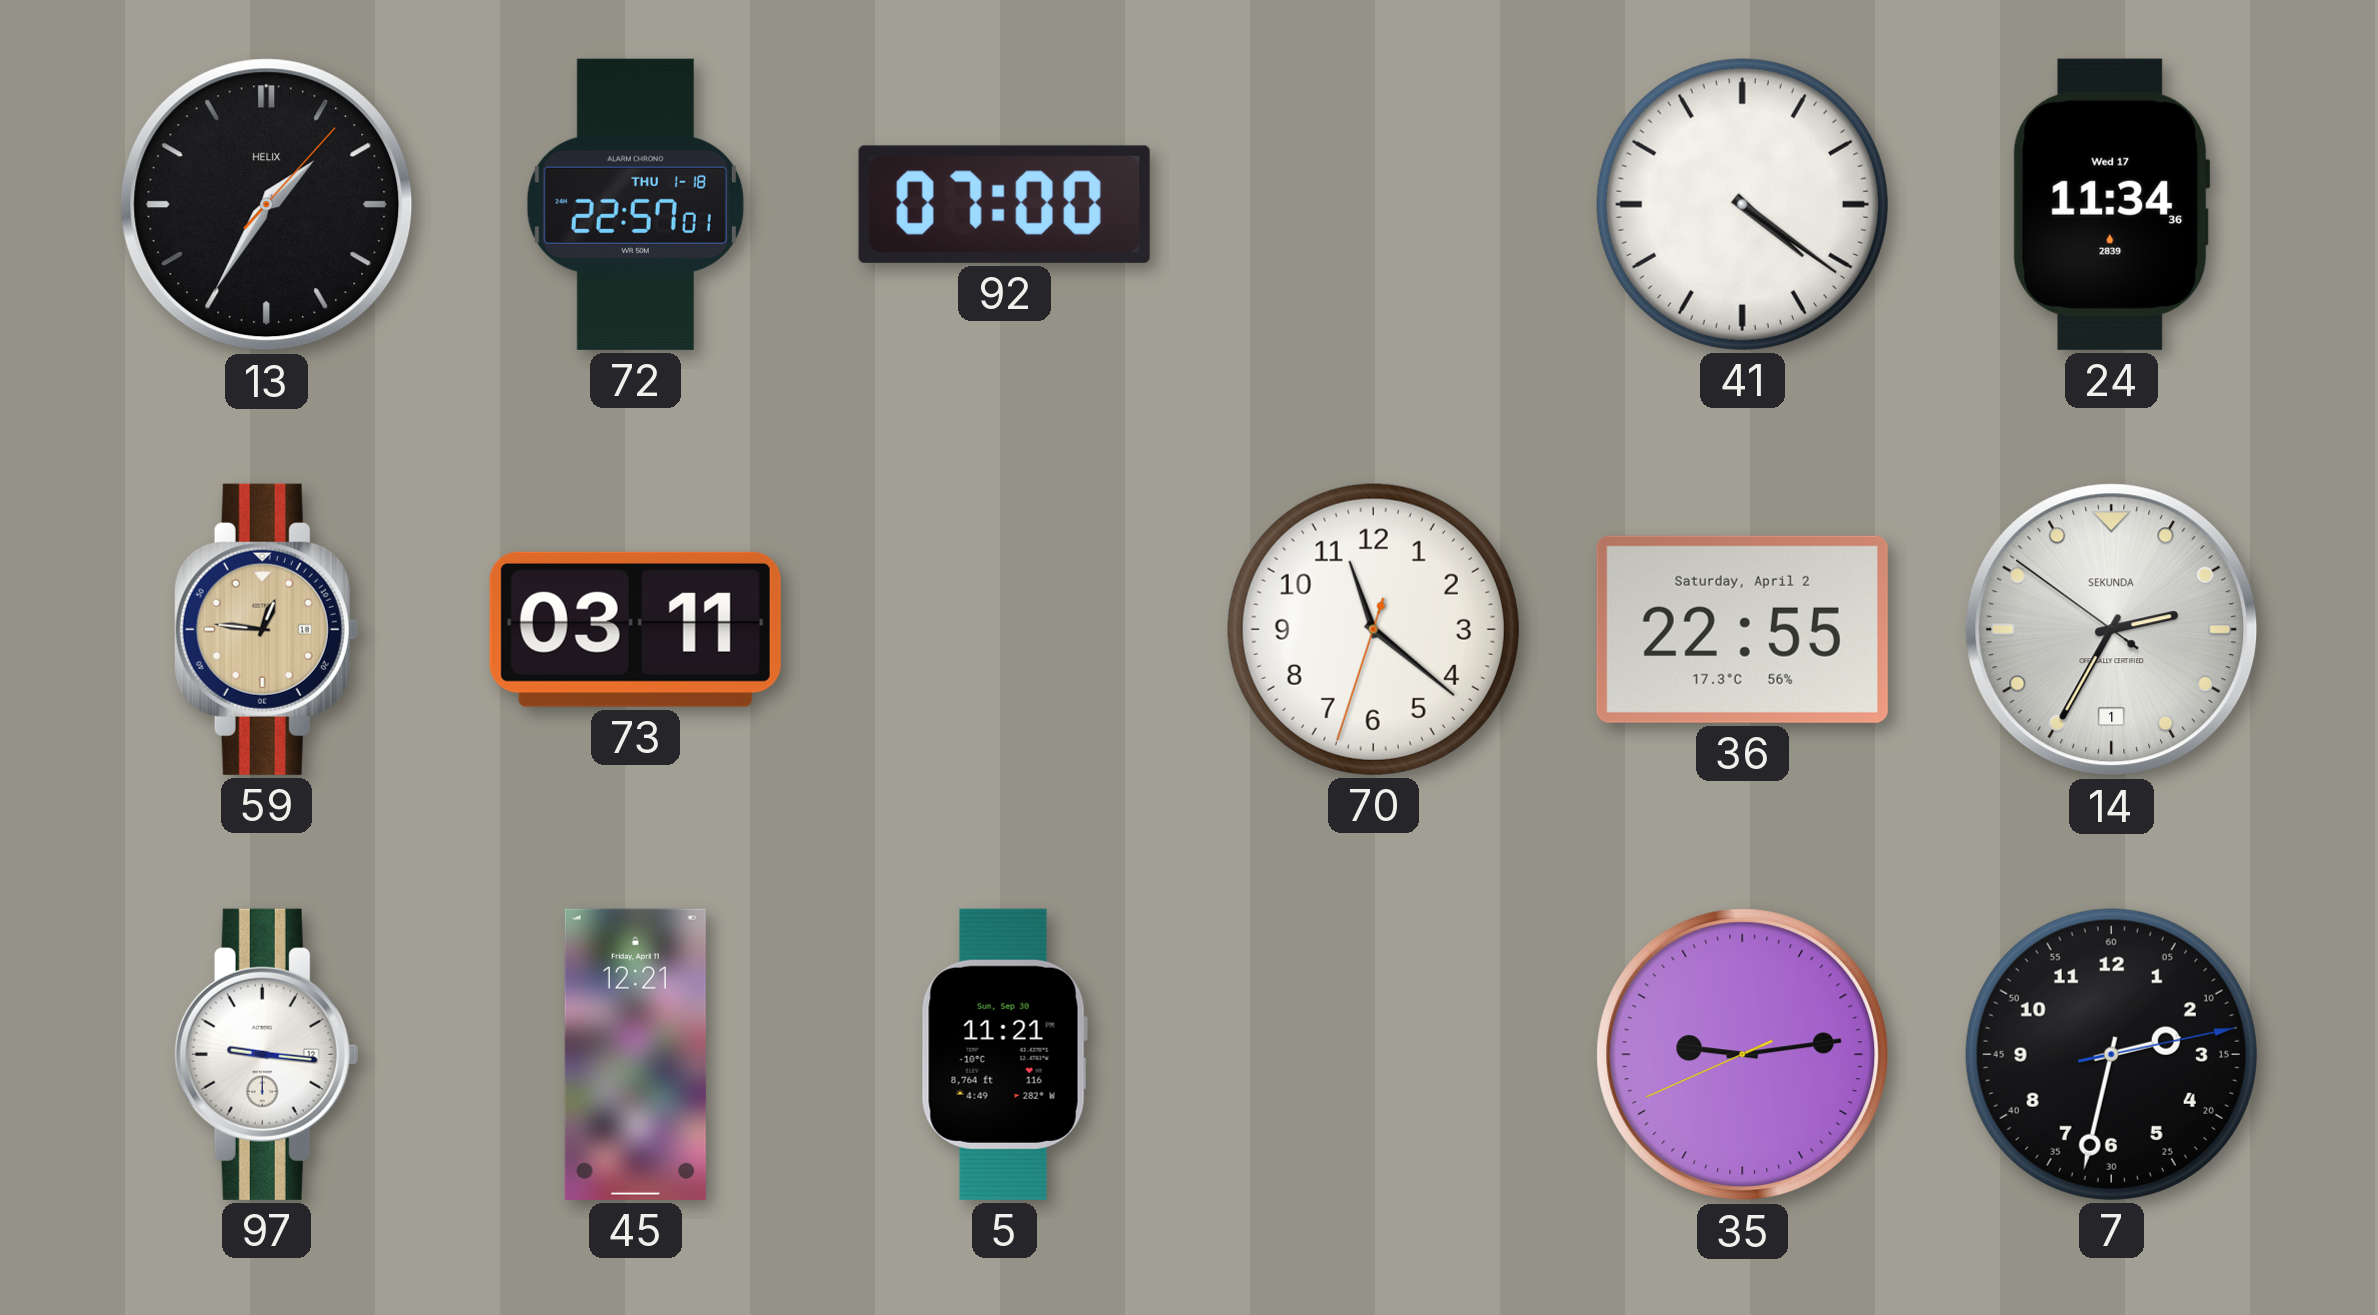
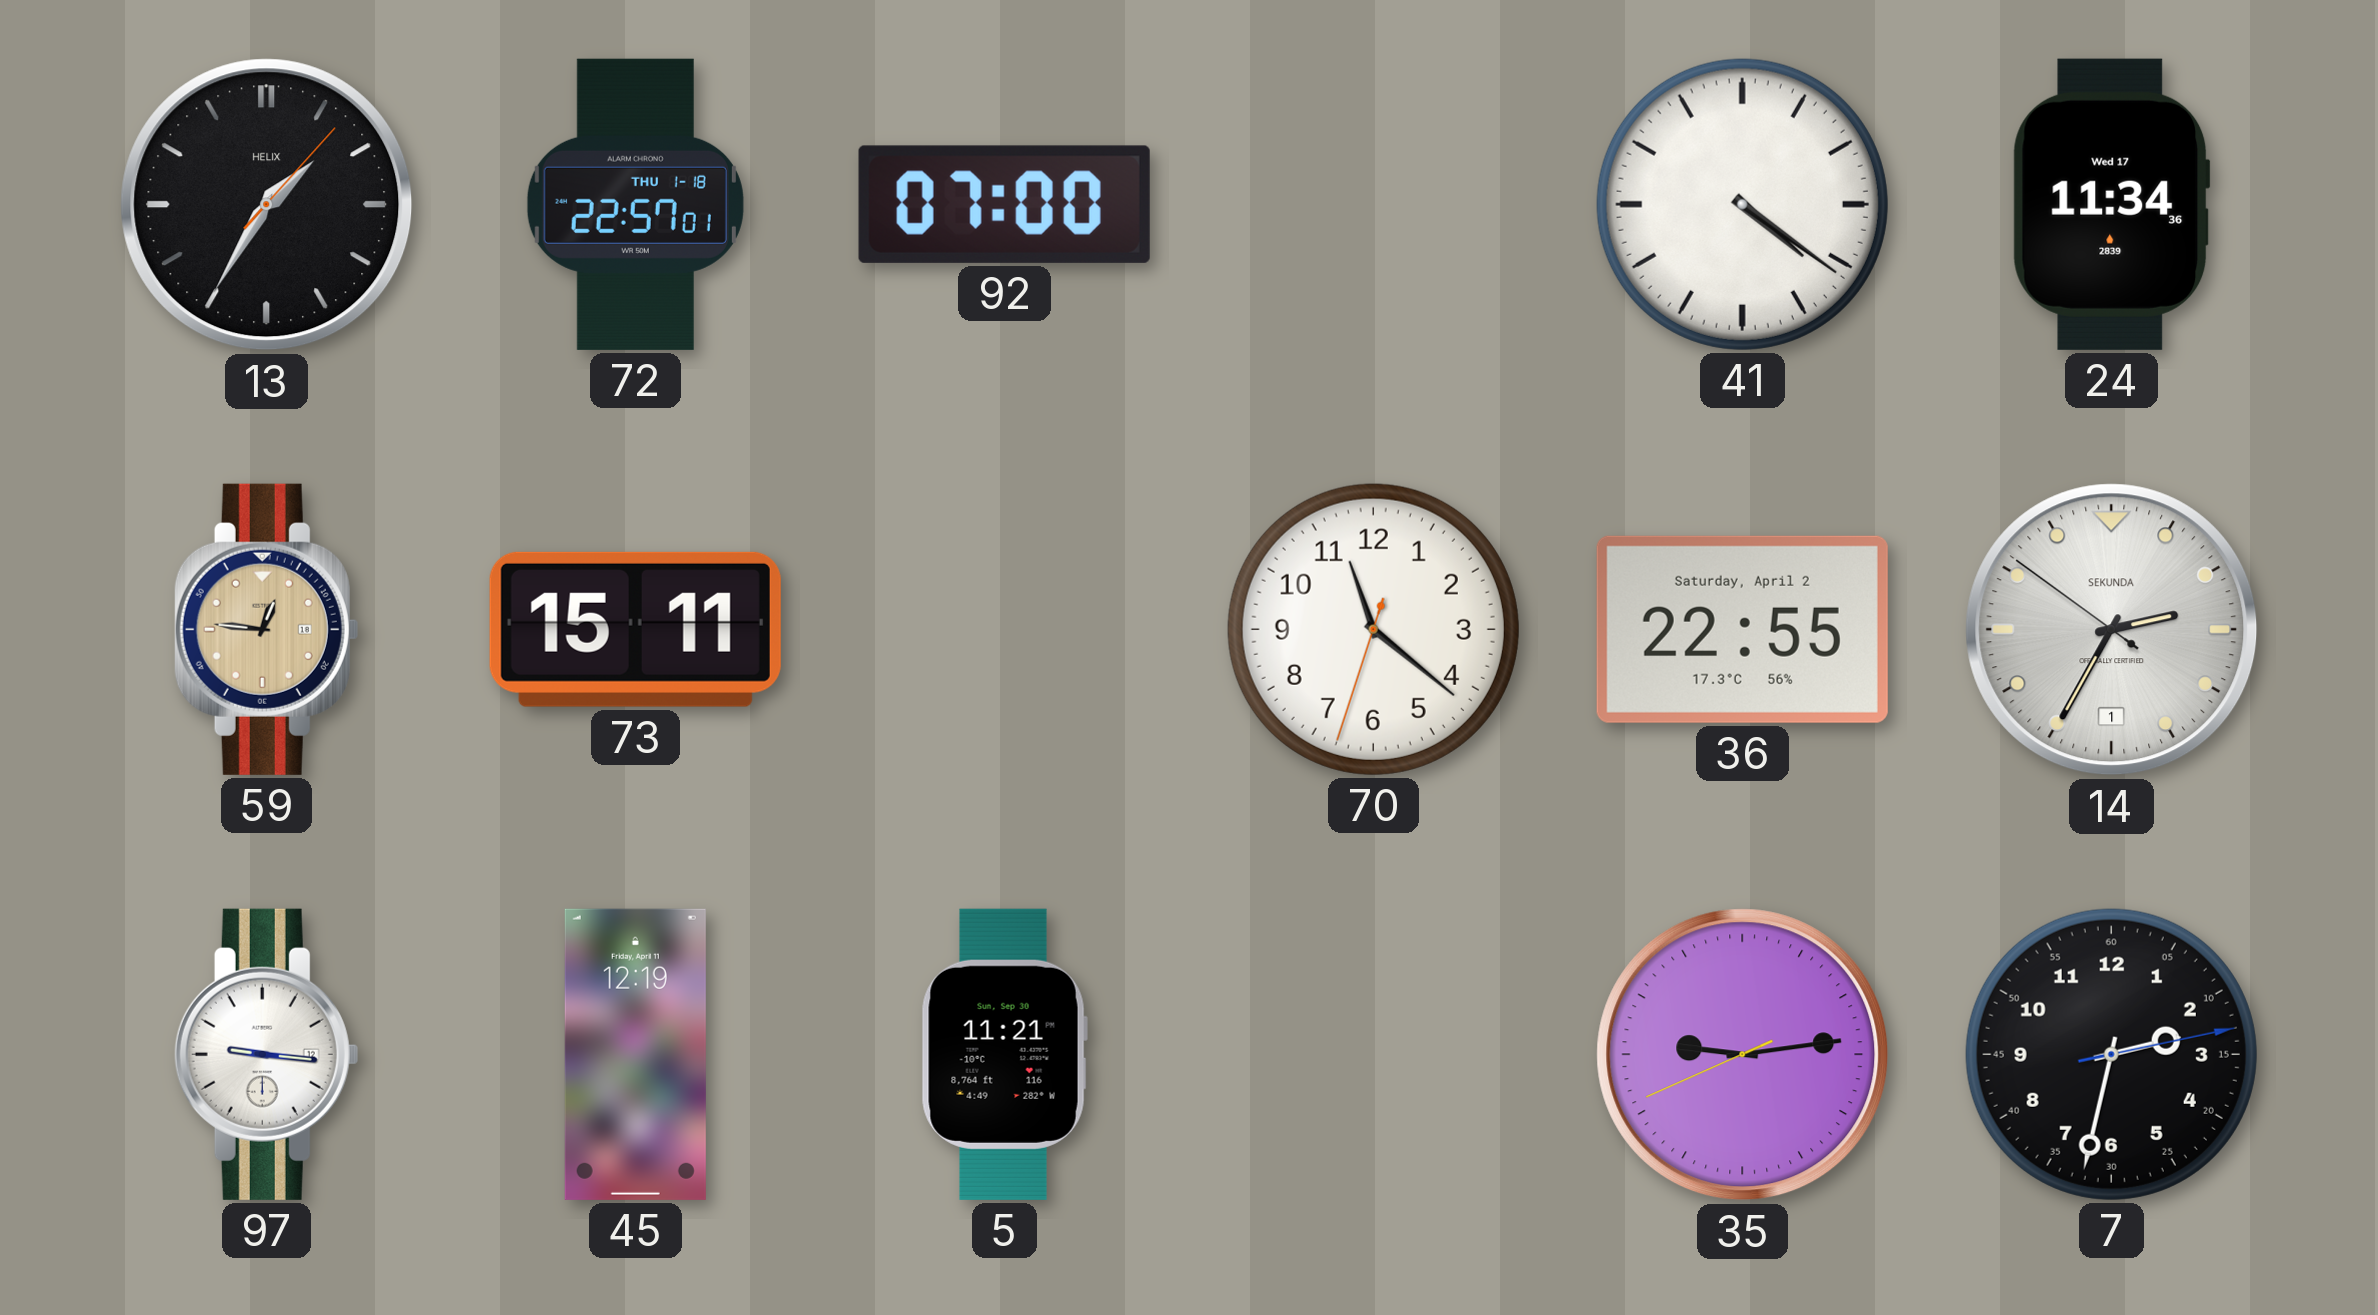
73: 03:11 -> 15:11
45: 12:21 -> 12:19
